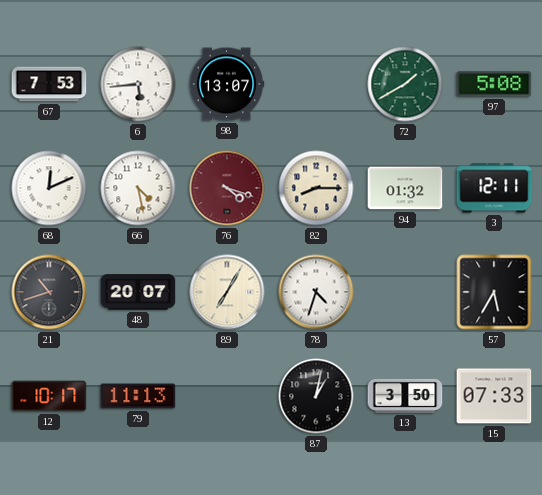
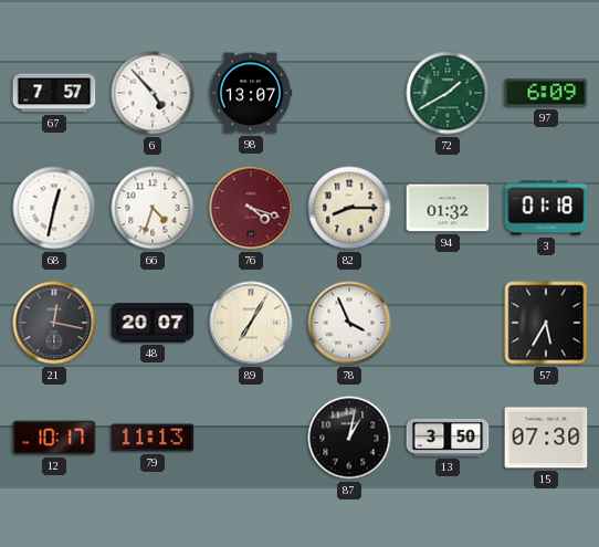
67: 7:53 -> 7:57
6: 5:44 -> 4:53
97: 5:08 -> 6:09
68: 12:11 -> 12:32
66: 4:28 -> 4:33
3: 12:11 -> 01:18
21: 10:42 -> 12:17
78: 4:33 -> 3:56
15: 07:33 -> 07:30
